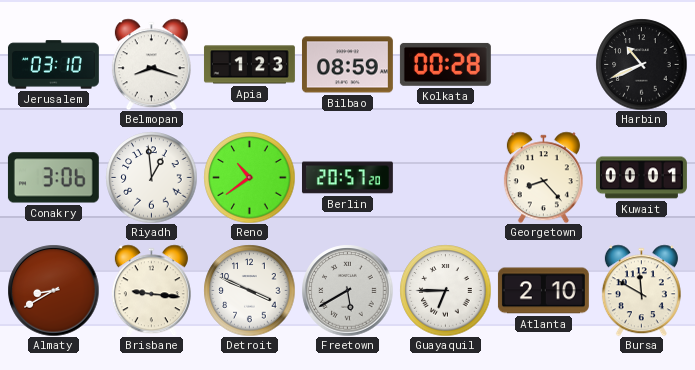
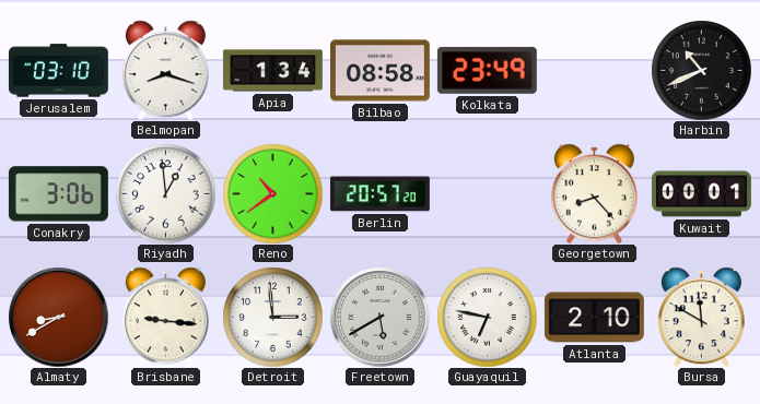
Apia: 1:23 -> 1:34
Bilbao: 08:59 -> 08:58
Kolkata: 00:28 -> 23:49
Detroit: 3:49 -> 2:59
Guayaquil: 6:45 -> 6:47
